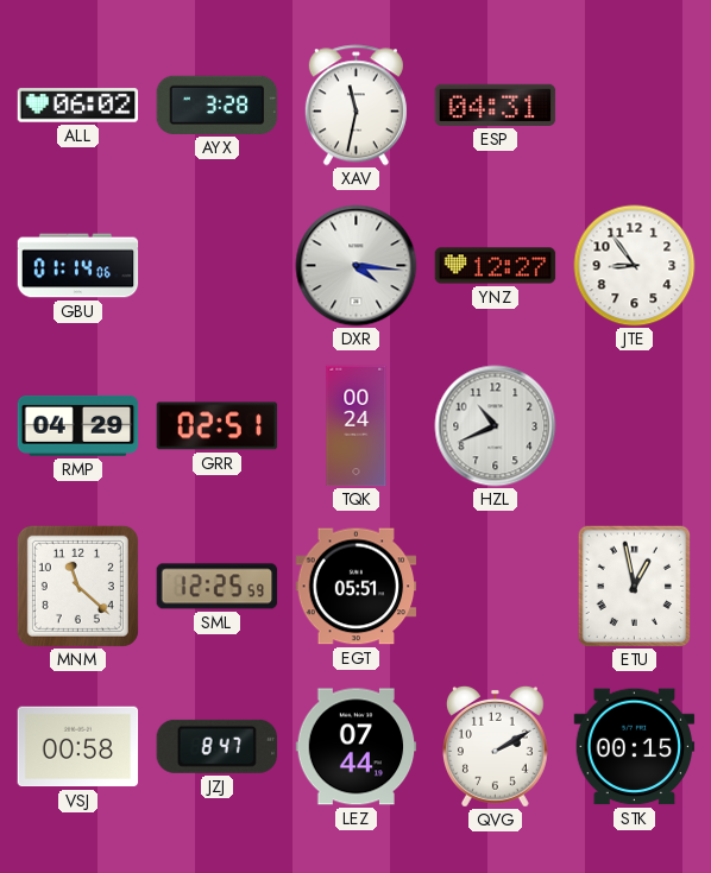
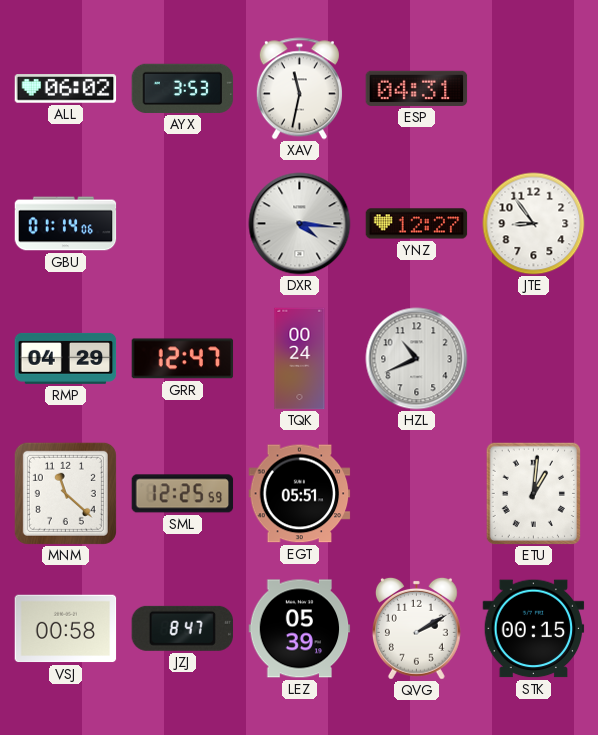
AYX: 3:28 -> 3:53
GRR: 02:51 -> 12:47
ETU: 12:58 -> 1:01
LEZ: 07:44 -> 05:39
